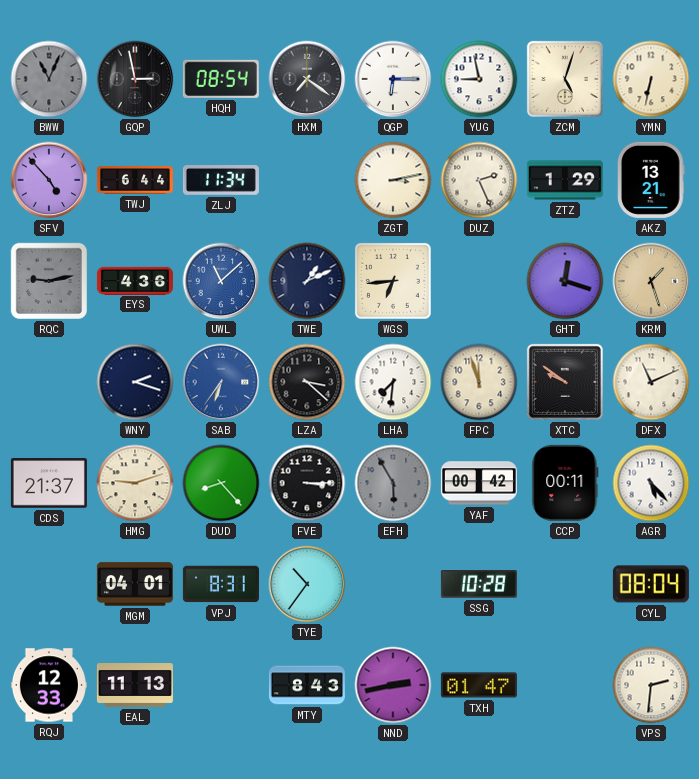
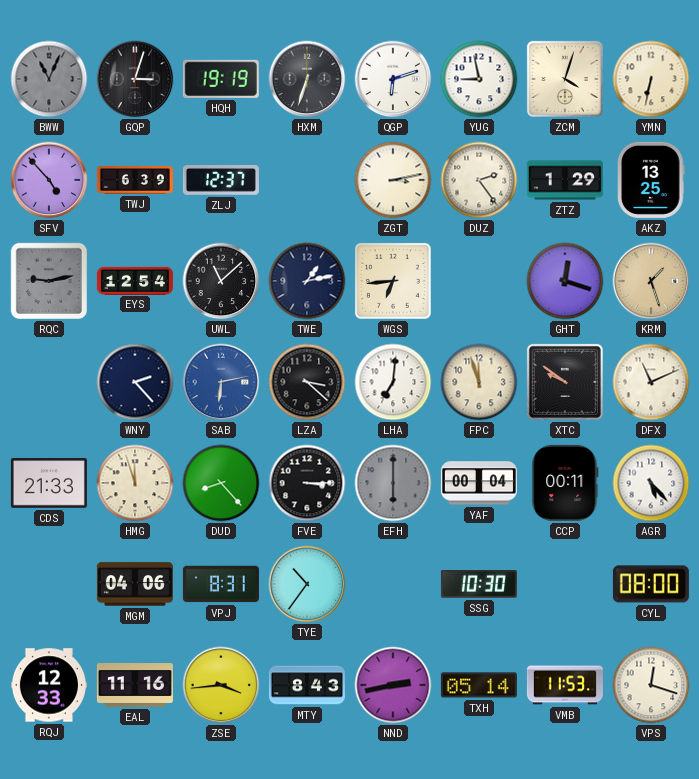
GQP: 2:58 -> 3:03
HQH: 08:54 -> 19:19
HXM: 7:21 -> 6:33
QGP: 6:15 -> 6:12
ZCM: 5:03 -> 4:03
TWJ: 6:44 -> 6:39
ZLJ: 11:34 -> 12:37
DUZ: 2:26 -> 2:24
AKZ: 13:21 -> 13:25
EYS: 4:36 -> 12:54
UWL dial: blue -> black
TWE: 1:11 -> 1:13
WNY: 2:18 -> 2:23
SAB: 6:36 -> 6:13
LHA: 7:31 -> 7:01
CDS: 21:37 -> 21:33
HMG: 9:12 -> 11:57
EFH: 5:55 -> 6:00
YAF: 00:42 -> 00:04
MGM: 04:01 -> 04:06
SSG: 10:28 -> 10:30
CYL: 08:04 -> 08:00
EAL: 11:13 -> 11:16
ZSE: none -> 3:44
TXH: 01:47 -> 05:14
VMB: none -> 11:53
VPS: 2:31 -> 12:18
